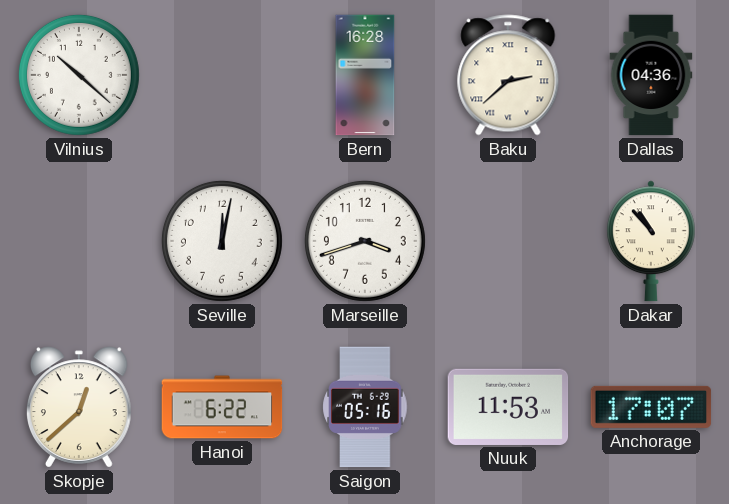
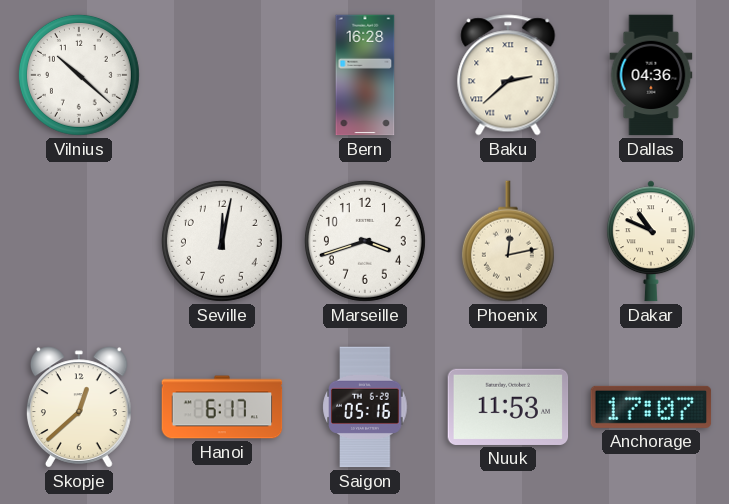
Phoenix: none -> 12:13
Dakar: 10:53 -> 10:49
Hanoi: 6:22 -> 6:17
